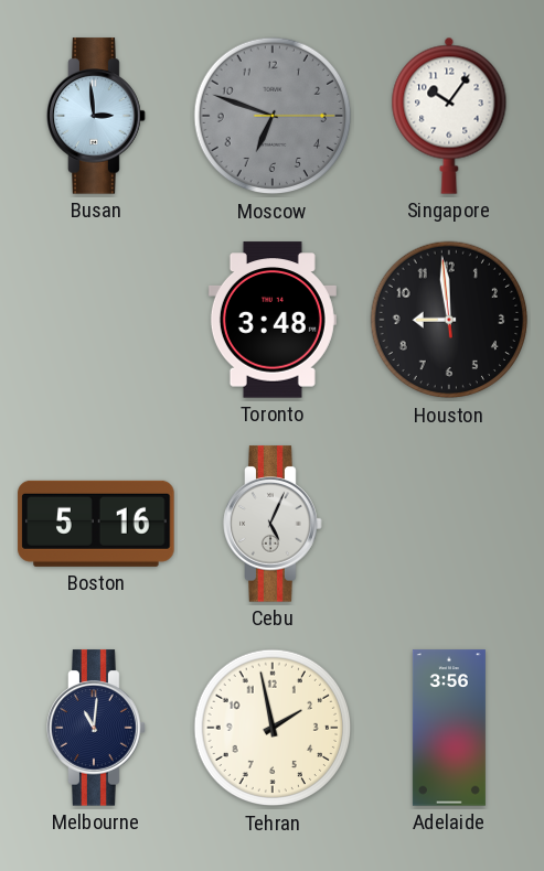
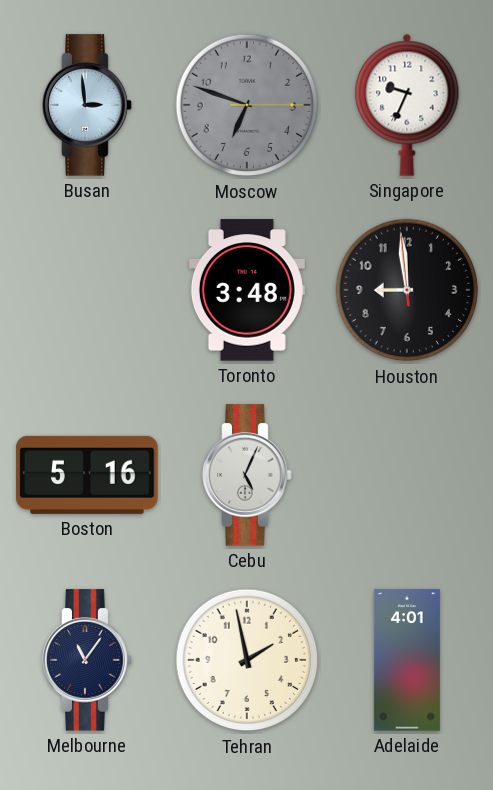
Singapore: 10:06 -> 9:34
Melbourne: 11:01 -> 11:06
Adelaide: 3:56 -> 4:01
